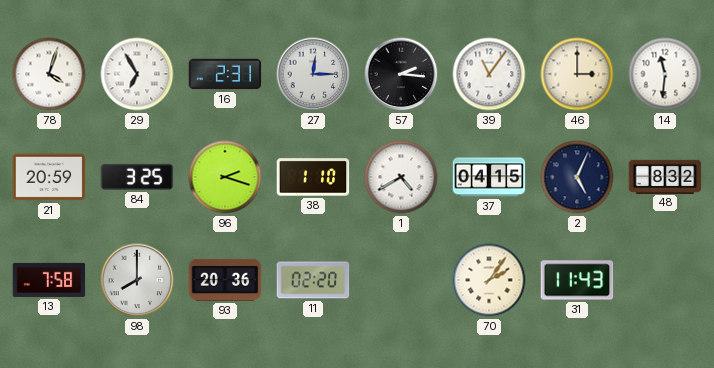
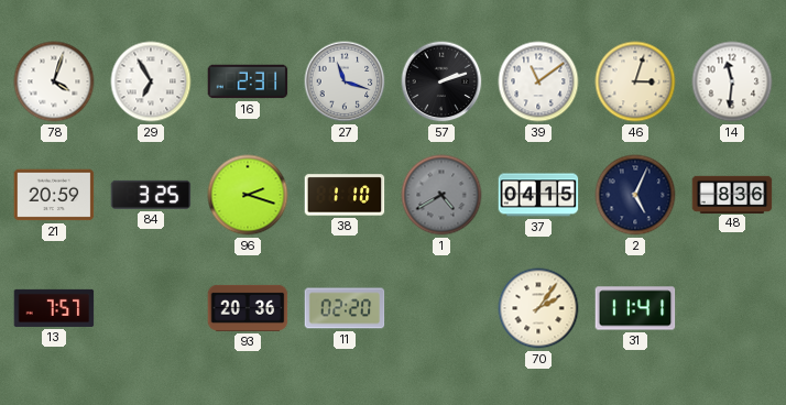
27: 12:15 -> 11:18
57: 2:16 -> 2:12
39: 11:06 -> 11:09
46: 3:00 -> 3:03
1 dial: white -> grey
48: 8:32 -> 8:36
13: 7:58 -> 7:57
98: 8:00 -> none
31: 11:43 -> 11:41
